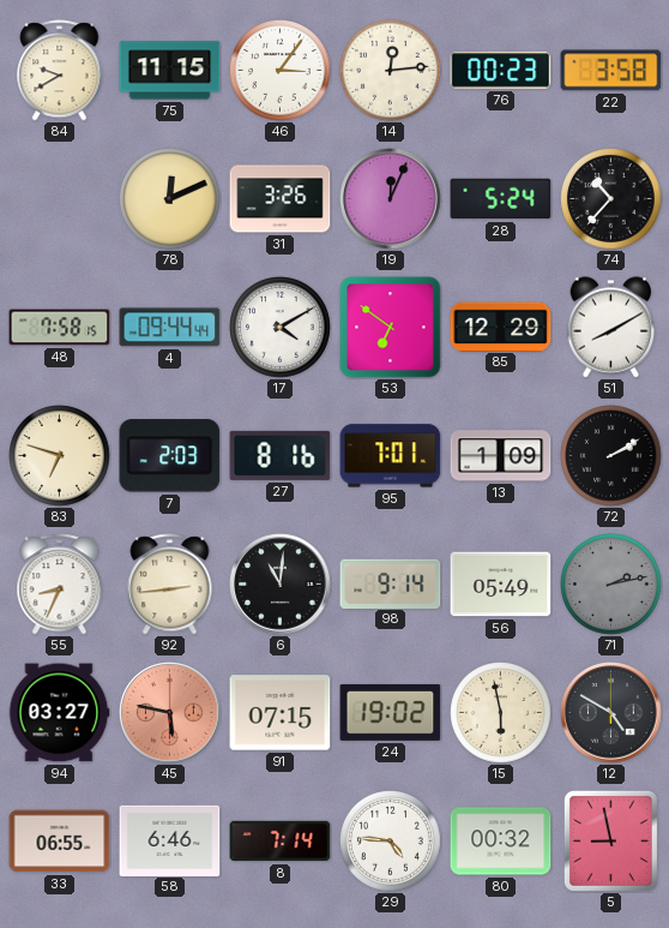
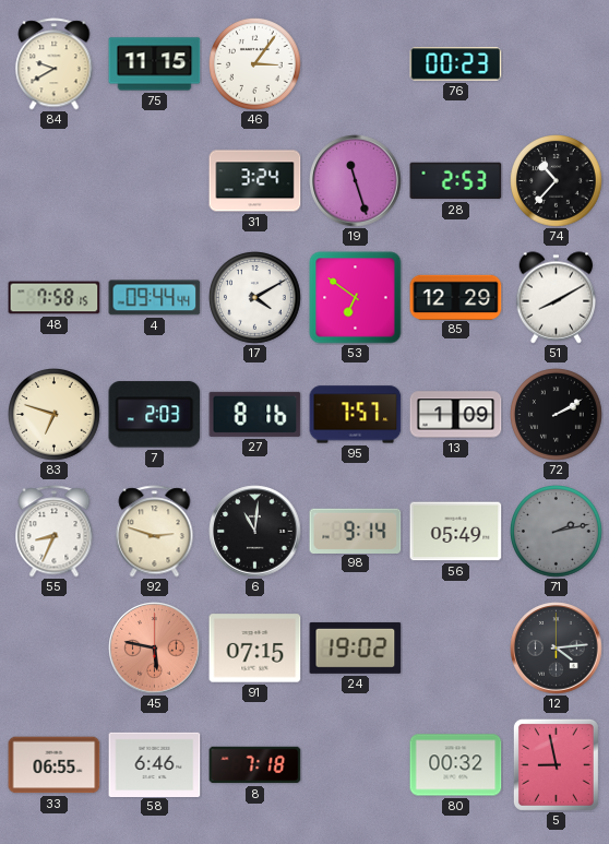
14: 12:14 -> none
22: 3:58 -> none
78: 12:11 -> none
31: 3:26 -> 3:24
19: 12:04 -> 11:27
28: 5:24 -> 2:53
95: 7:01 -> 7:57
92: 2:44 -> 2:48
94: 03:27 -> none
15: 5:58 -> none
12: 4:50 -> 4:14
8: 7:14 -> 7:18
29: 4:46 -> none
